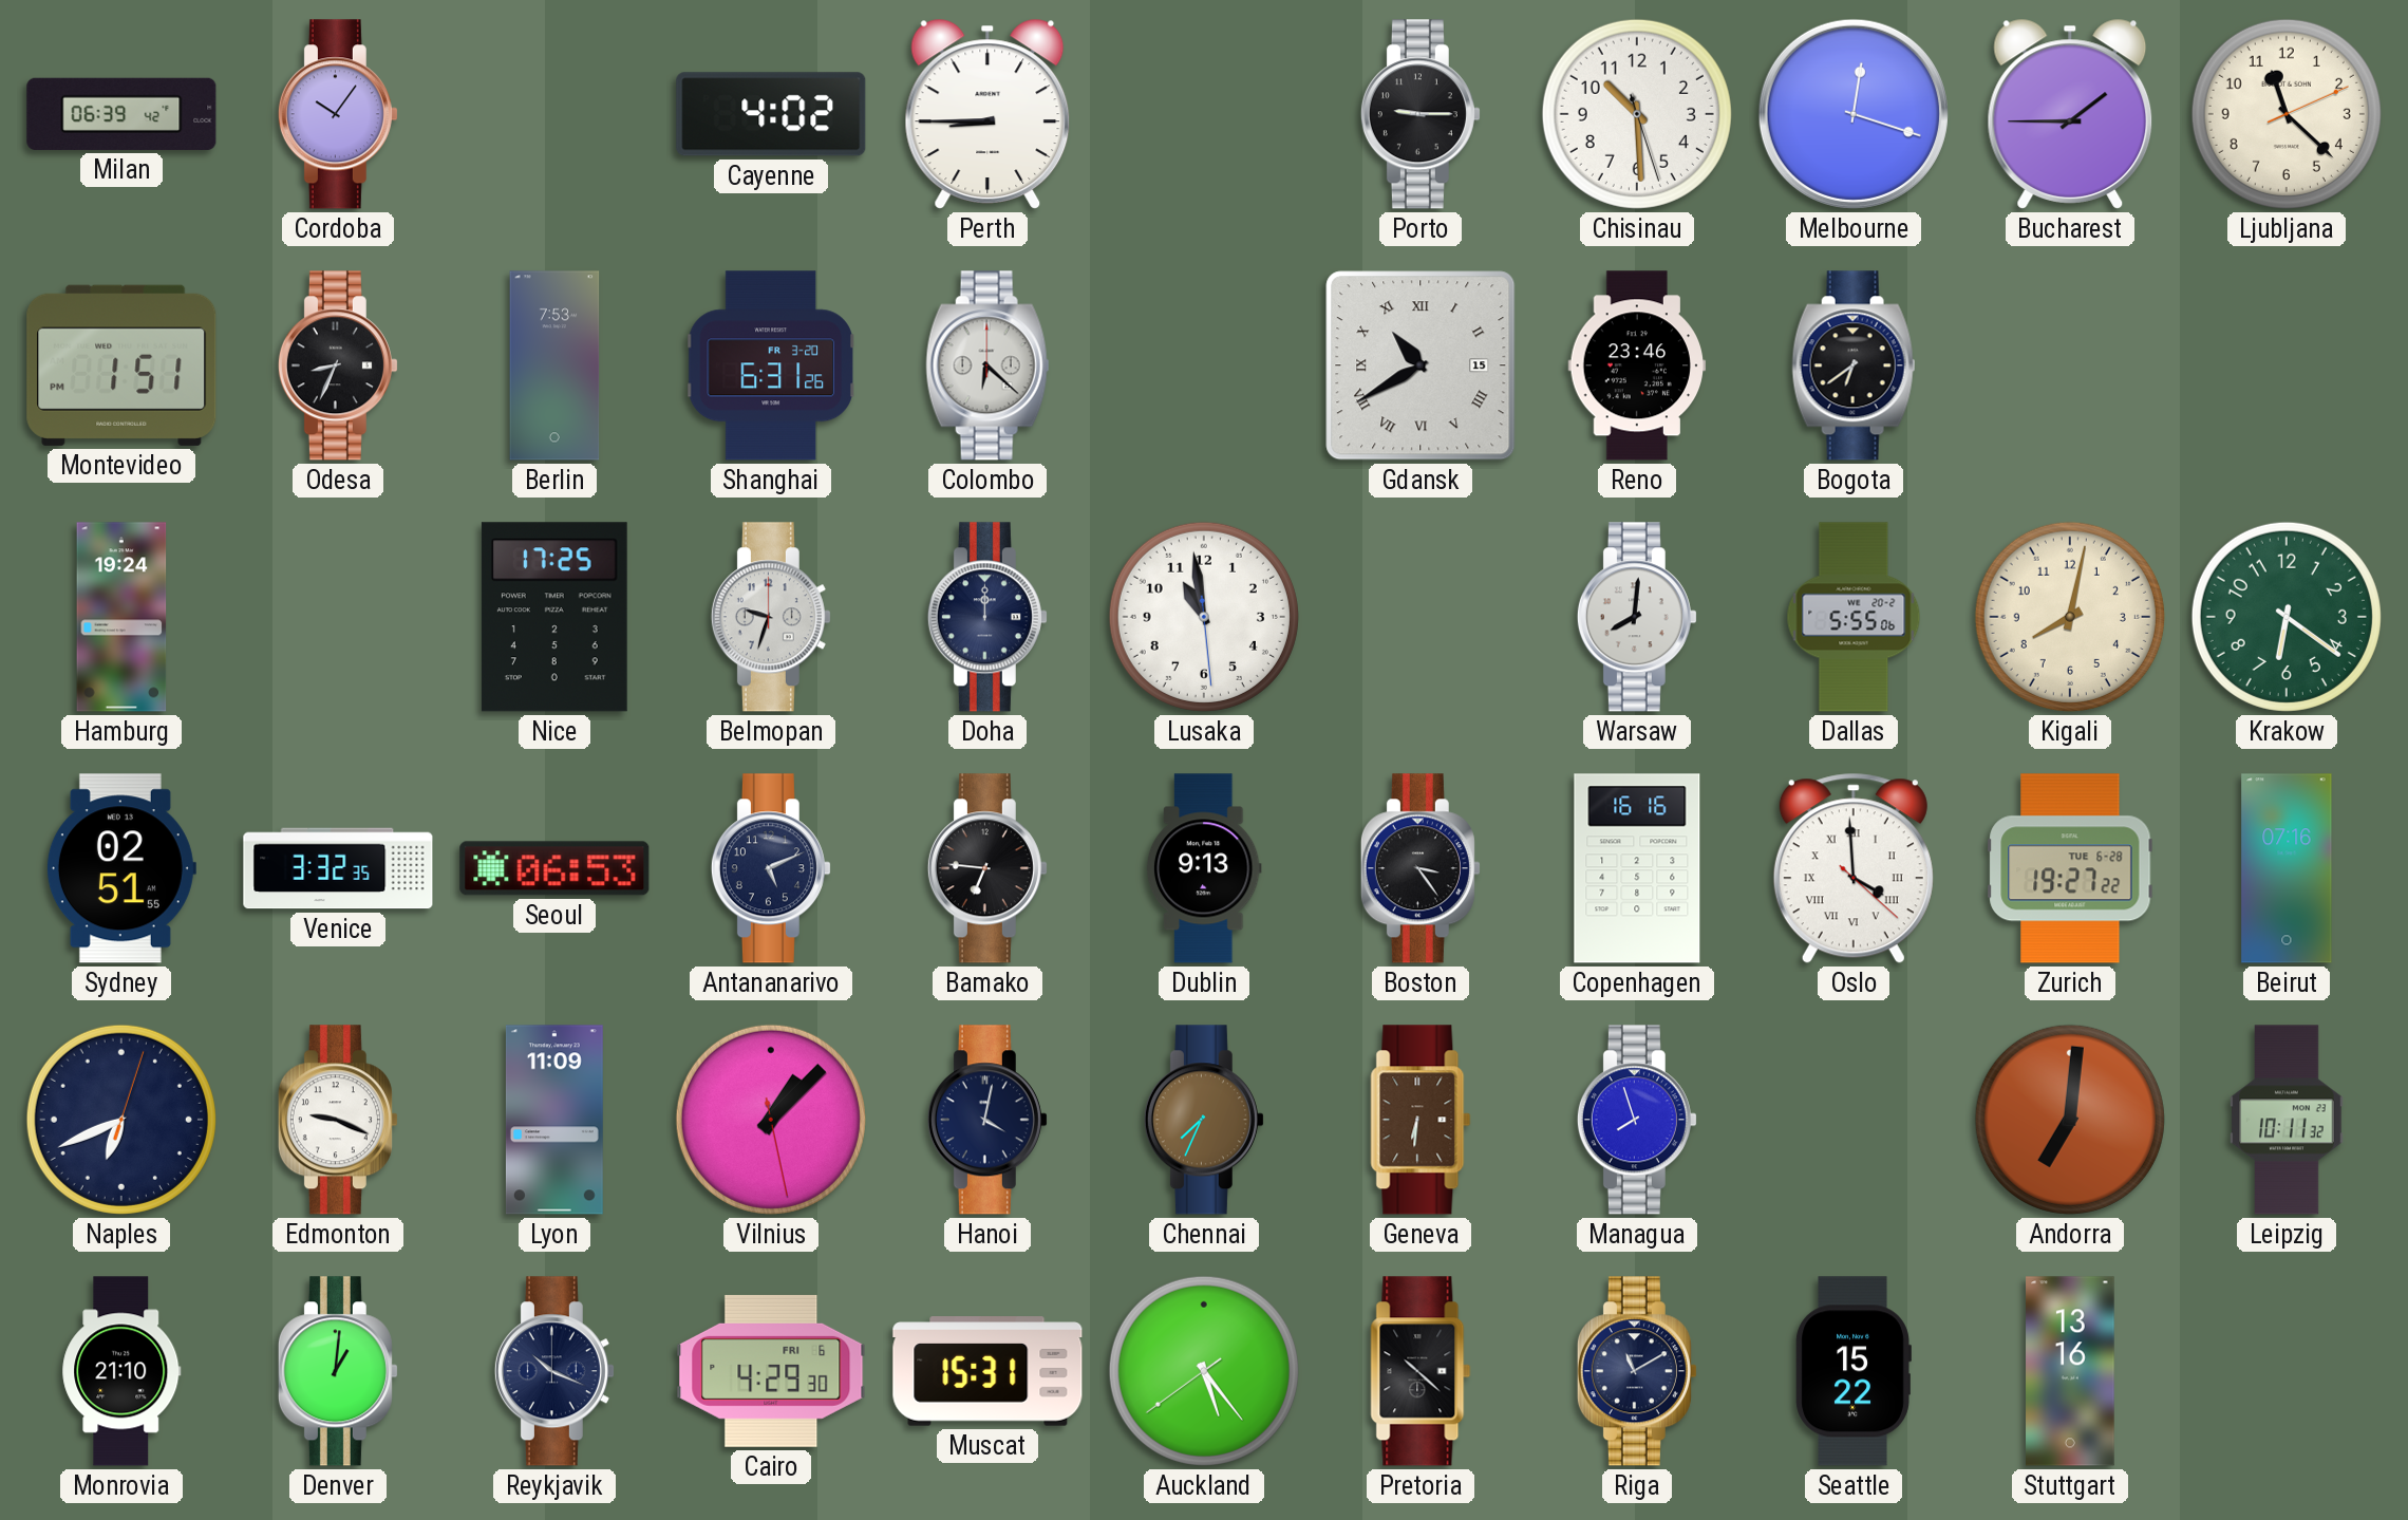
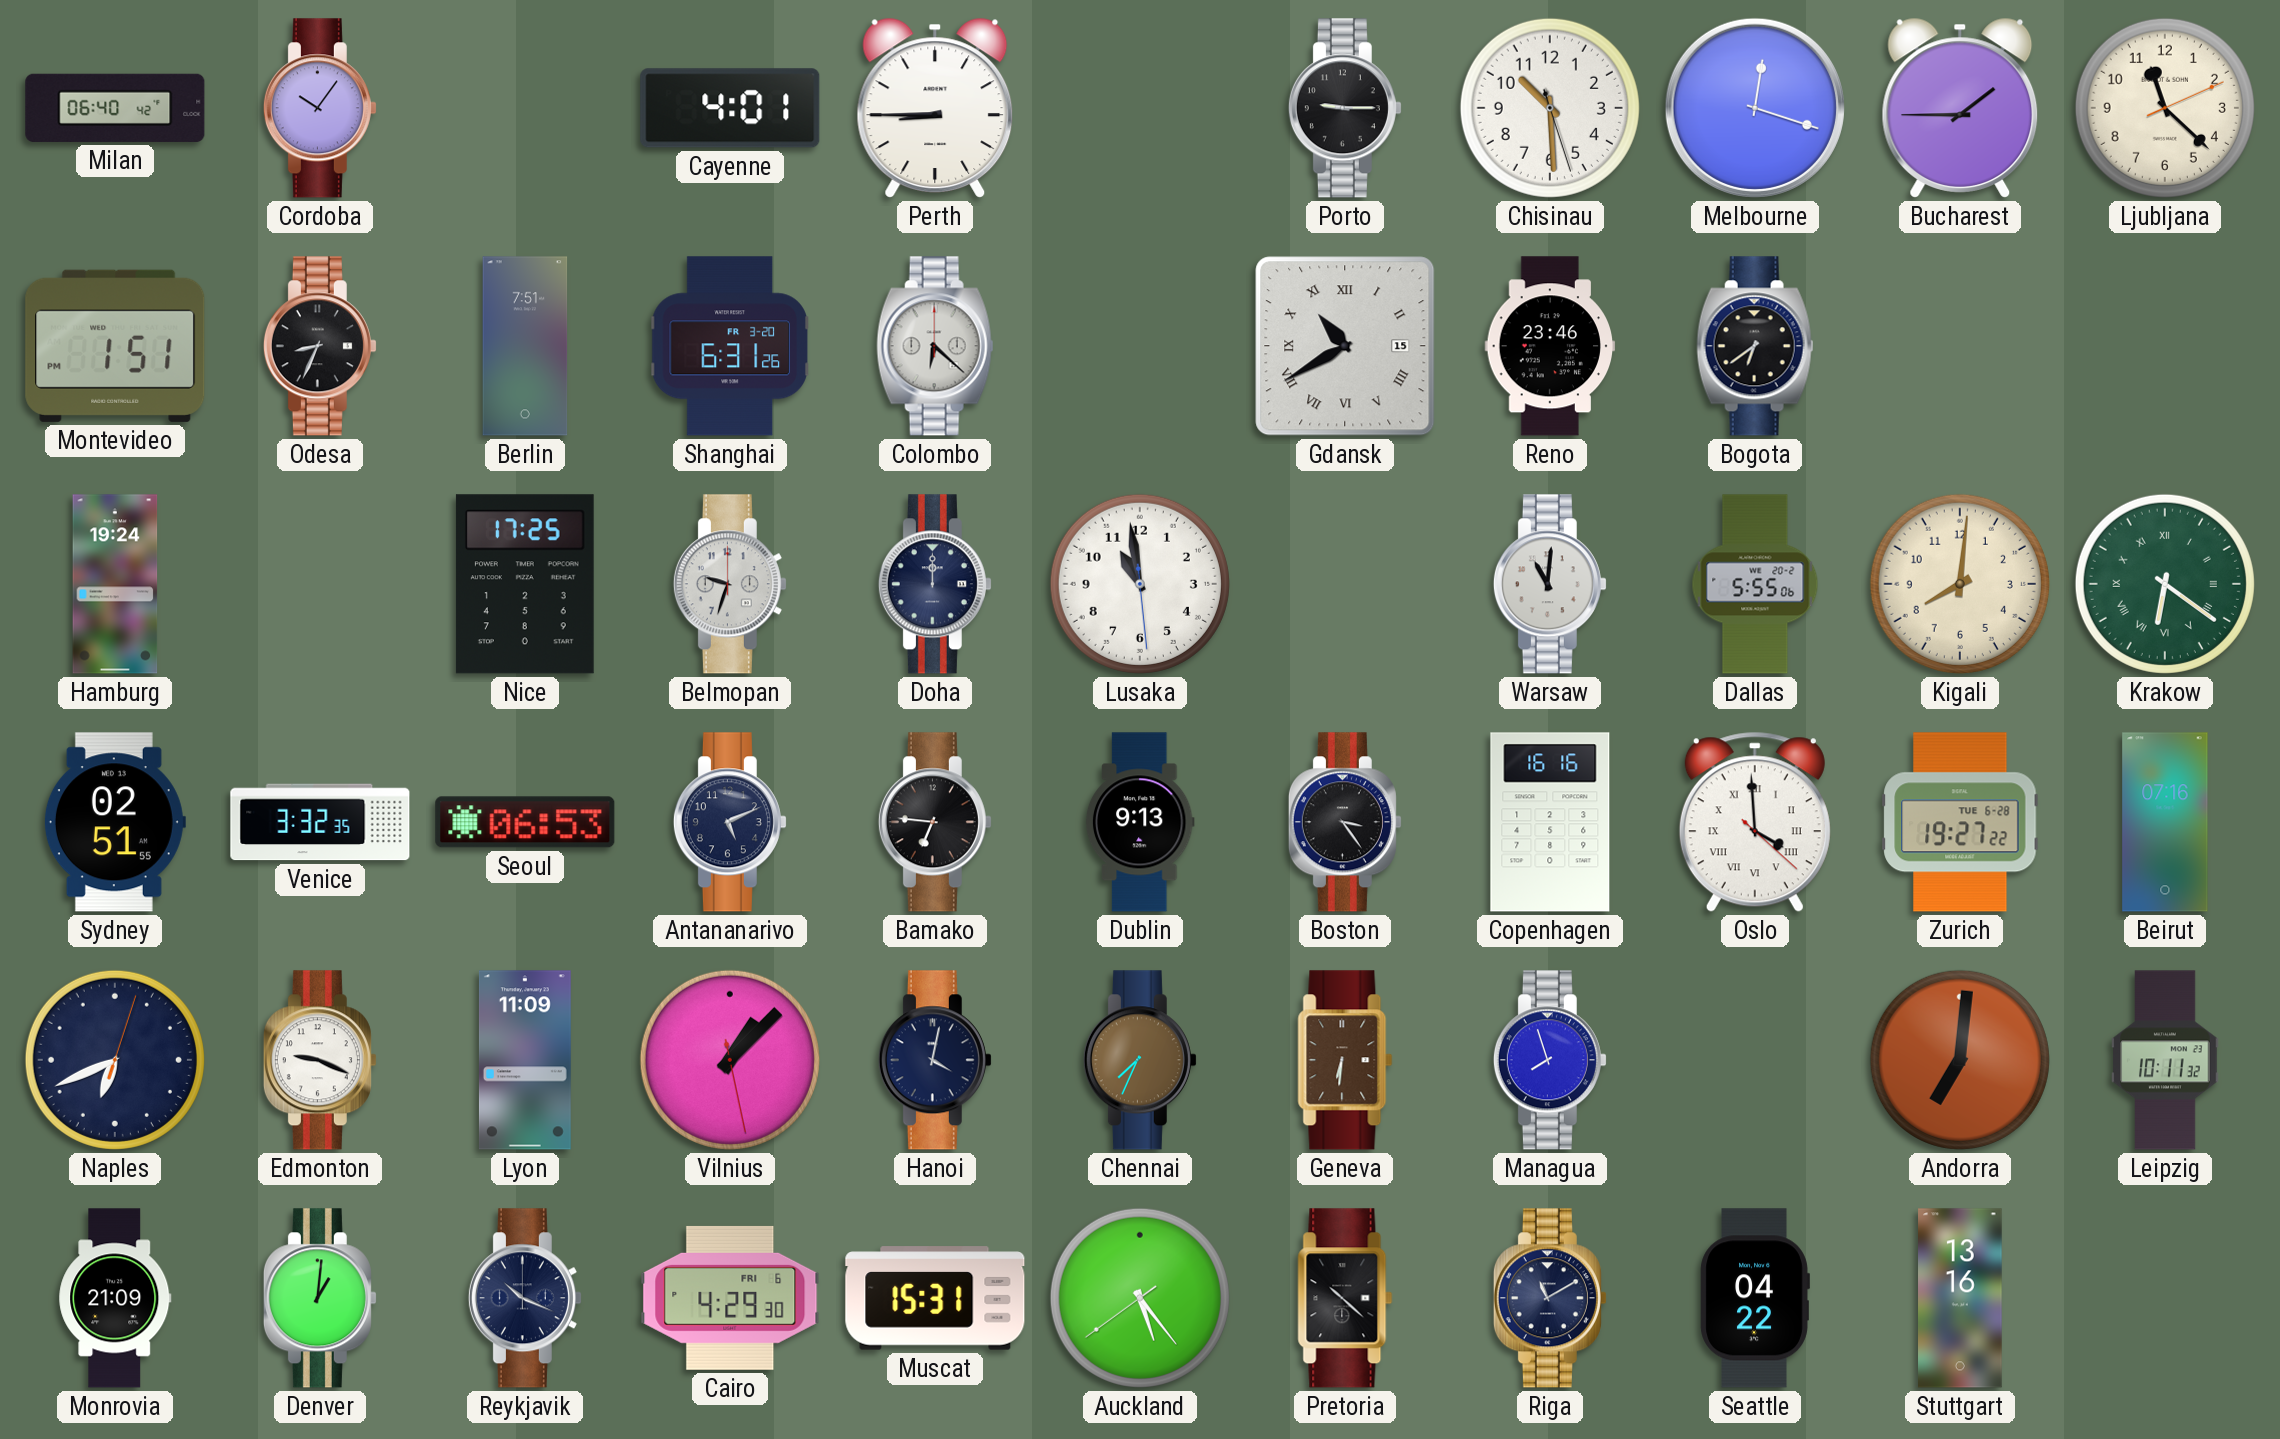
Milan: 06:39 -> 06:40
Cayenne: 4:02 -> 4:01
Berlin: 7:53 -> 7:51
Warsaw: 8:01 -> 11:01
Kigali: 8:02 -> 8:01
Krakow numerals: Arabic -> Roman
Monrovia: 21:10 -> 21:09
Seattle: 15:22 -> 04:22
